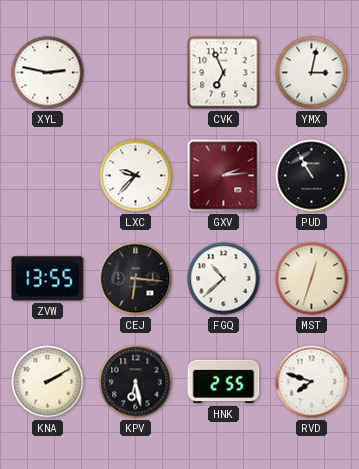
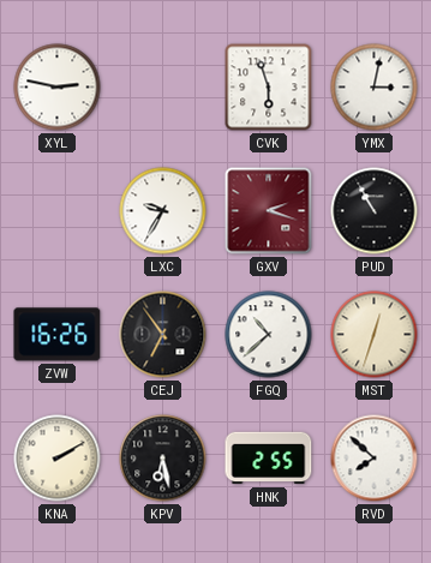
CVK: 6:56 -> 5:57
LXC: 9:37 -> 9:35
GXV: 2:14 -> 2:18
ZVW: 13:55 -> 16:26
CEJ: 6:16 -> 6:54
RVD: 7:48 -> 7:52
